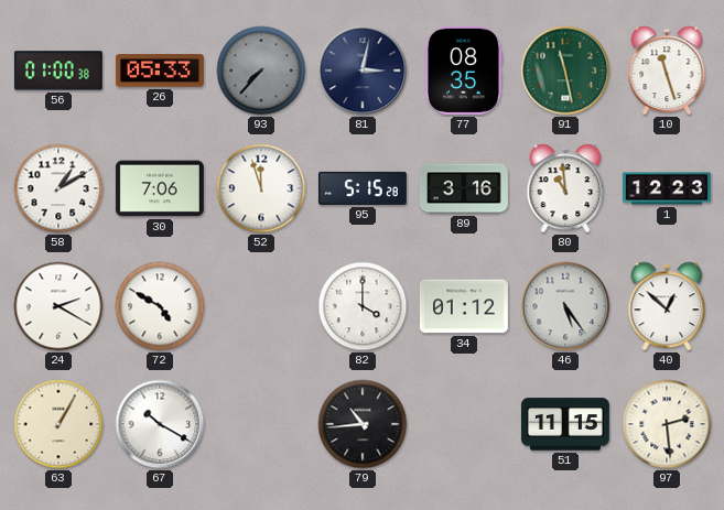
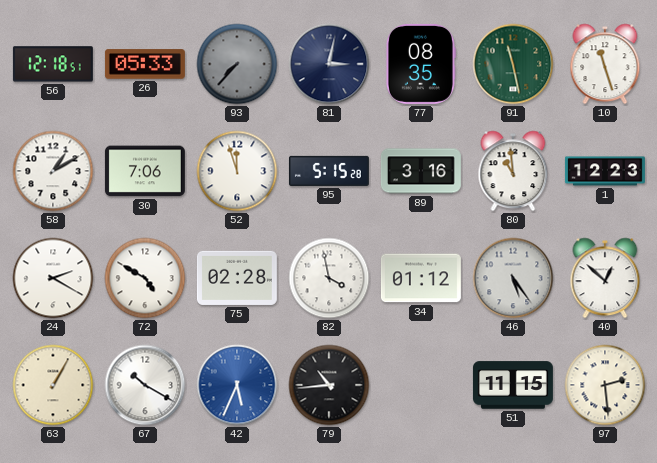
56: 01:00 -> 12:18
75: none -> 02:28
82: 4:00 -> 3:58
42: none -> 5:34
